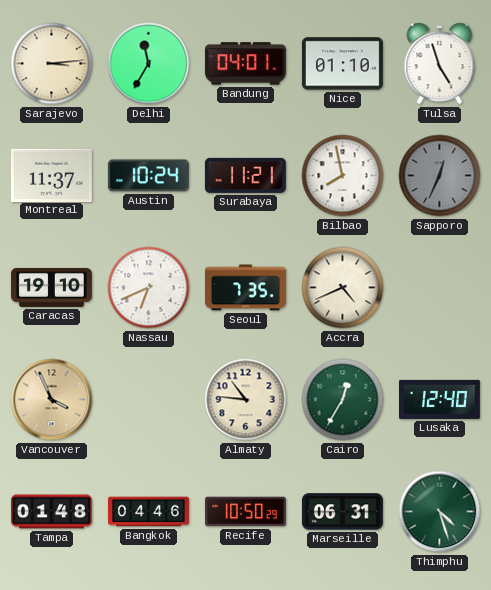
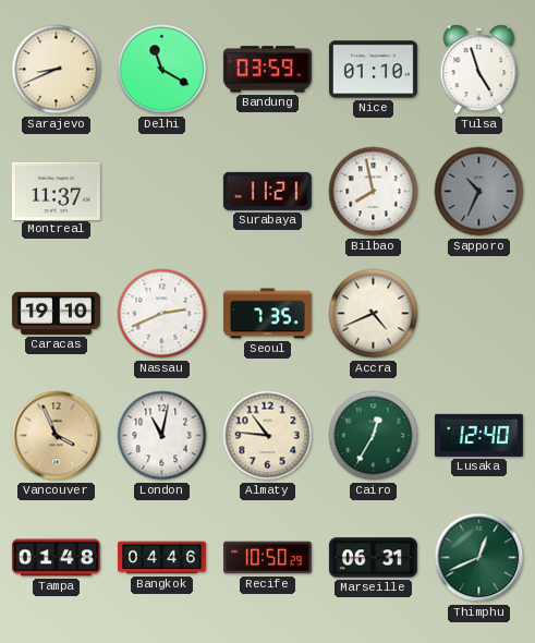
Sarajevo: 3:14 -> 8:41
Delhi: 11:35 -> 11:20
Bandung: 04:01 -> 03:59
Austin: 10:24 -> none
Sapporo: 12:34 -> 10:34
Nassau: 6:41 -> 2:41
London: none -> 11:02
Thimphu: 4:27 -> 12:41
